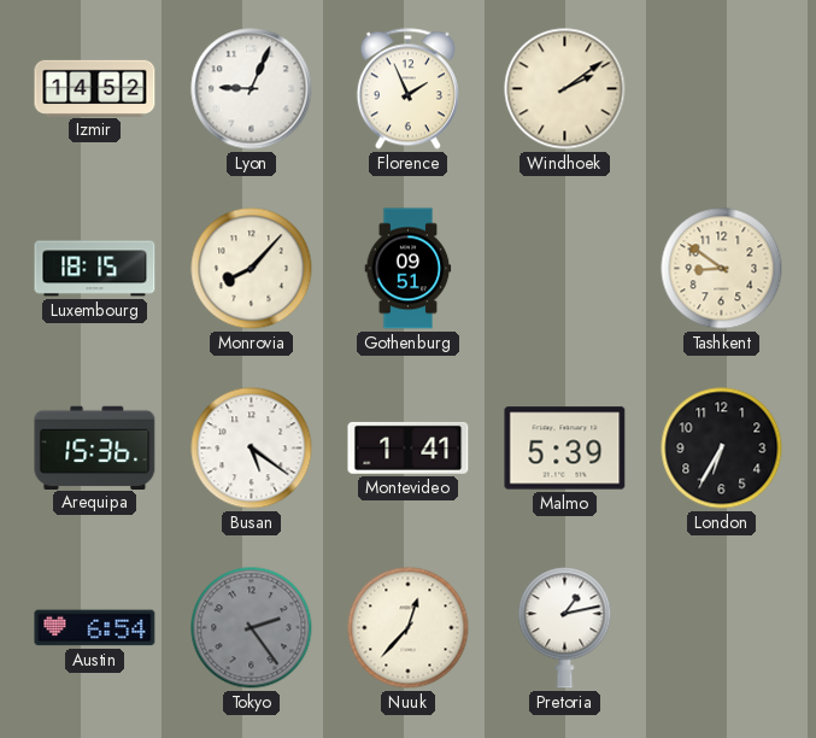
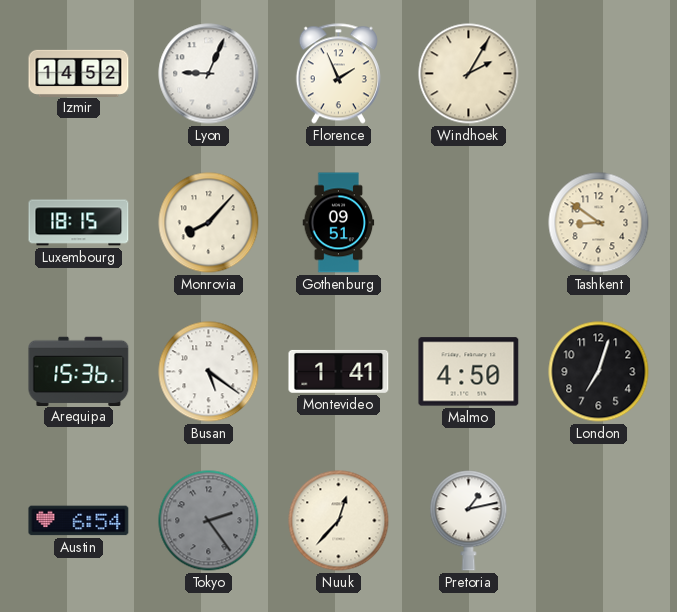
Windhoek: 2:09 -> 2:05
Malmo: 5:39 -> 4:50
London: 6:35 -> 7:03
